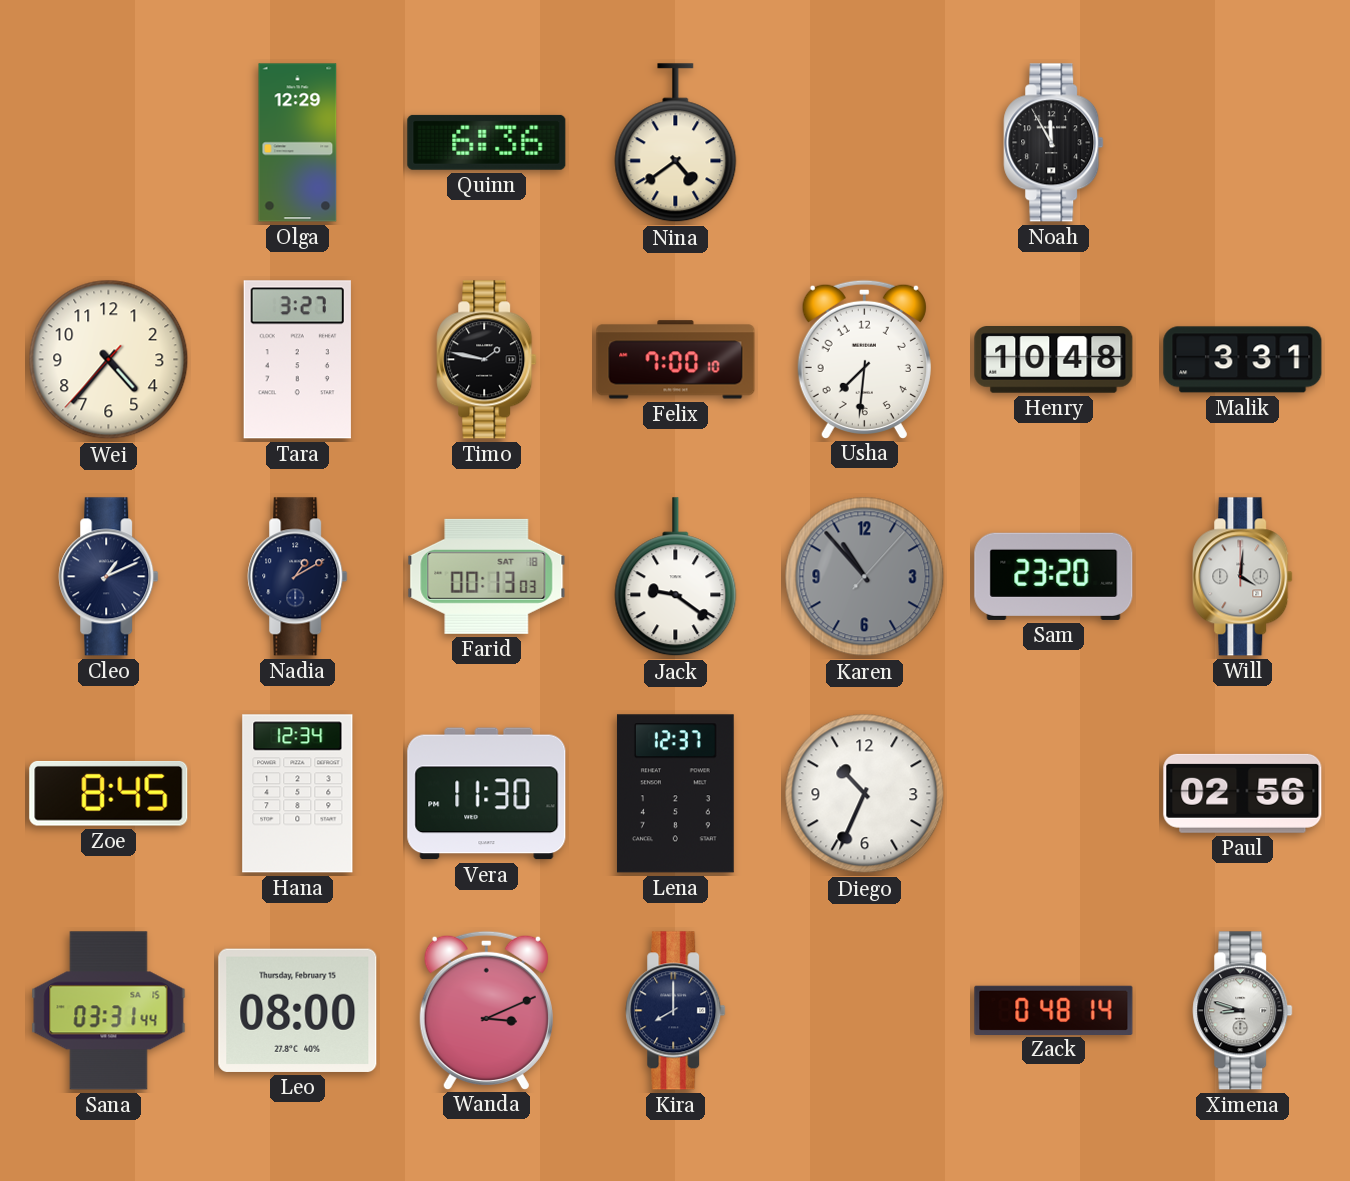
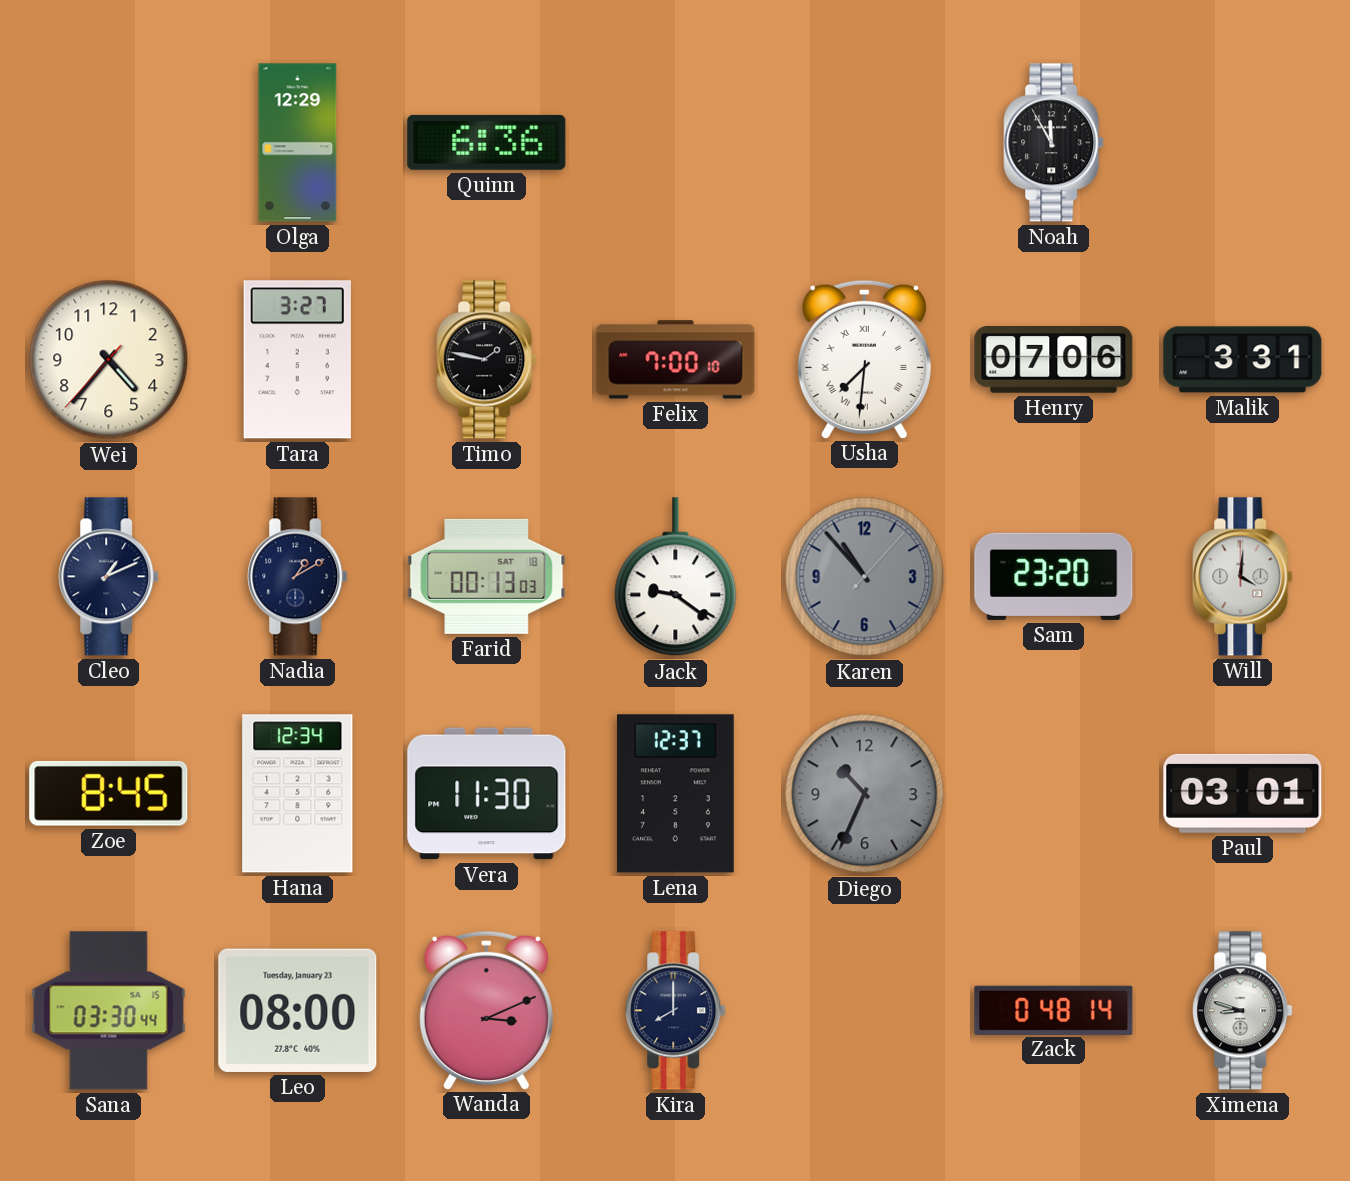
Nina: 4:39 -> none
Usha numerals: Arabic -> Roman
Henry: 10:48 -> 07:06
Diego dial: white -> grey
Paul: 02:56 -> 03:01
Sana: 03:31 -> 03:30
Leo date: Thursday, February 15 -> Tuesday, January 23
